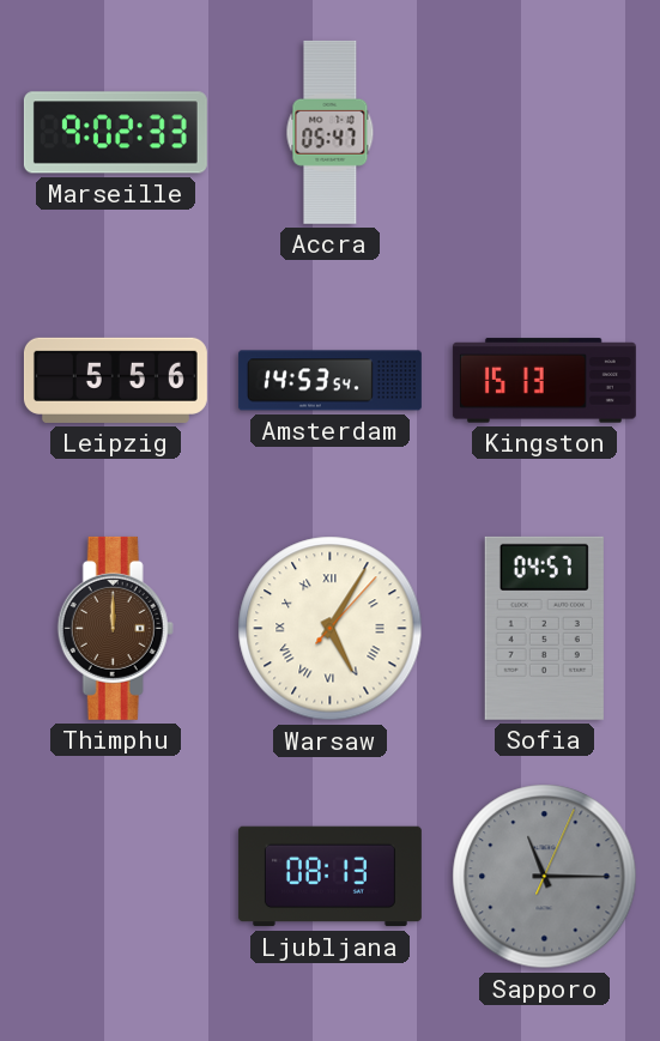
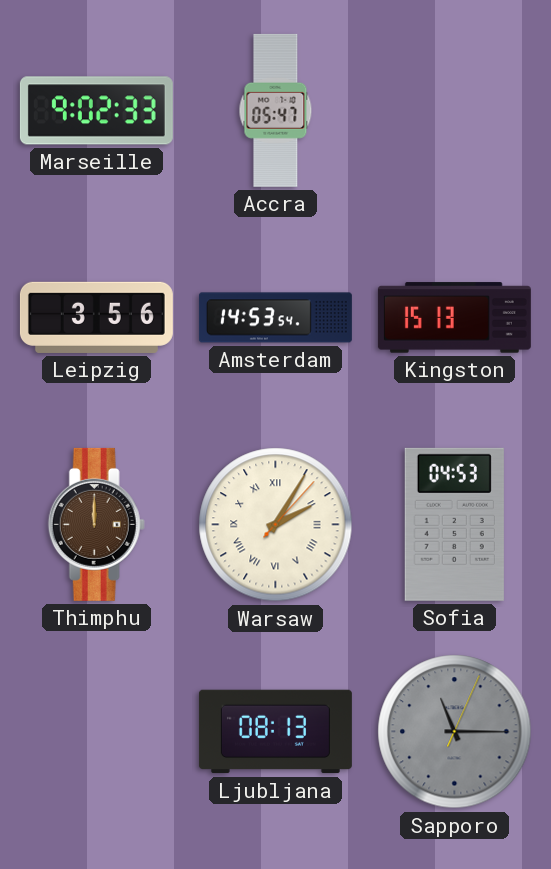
Leipzig: 5:56 -> 3:56
Warsaw: 5:05 -> 2:05
Sofia: 04:57 -> 04:53
